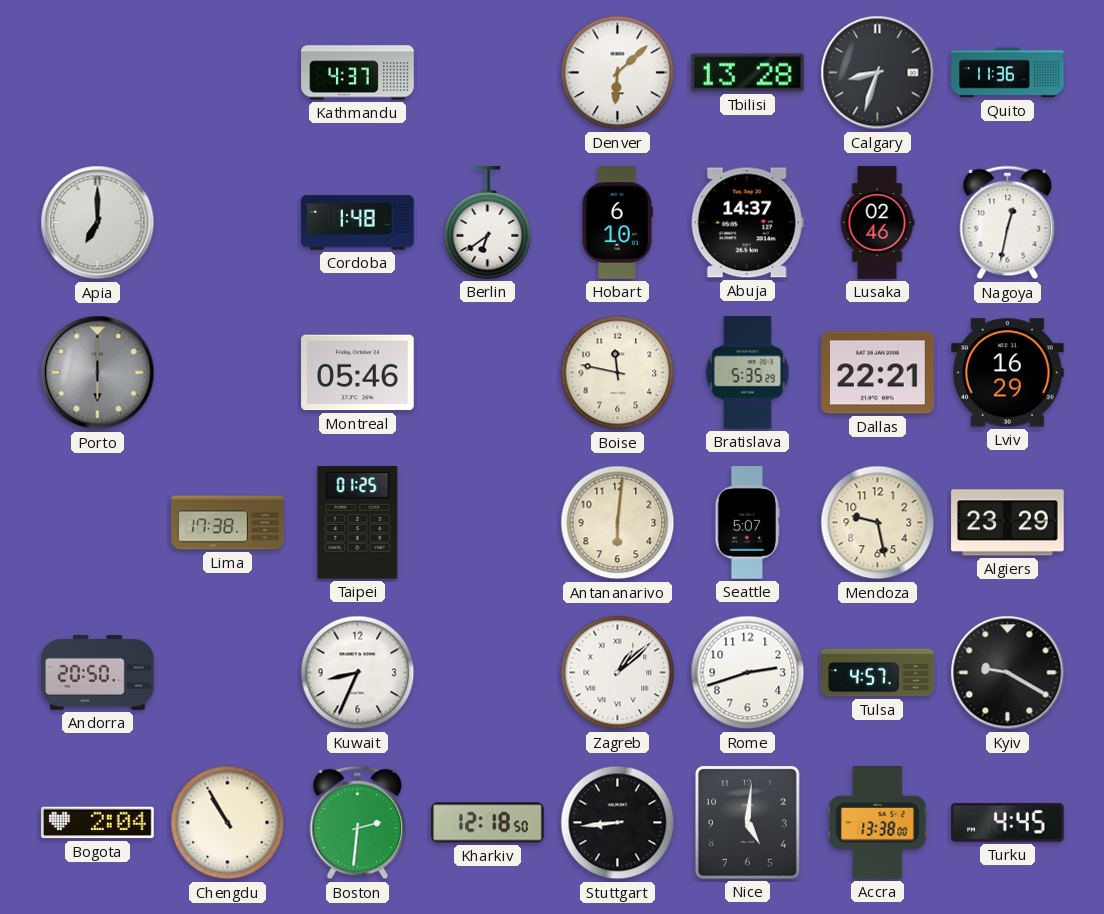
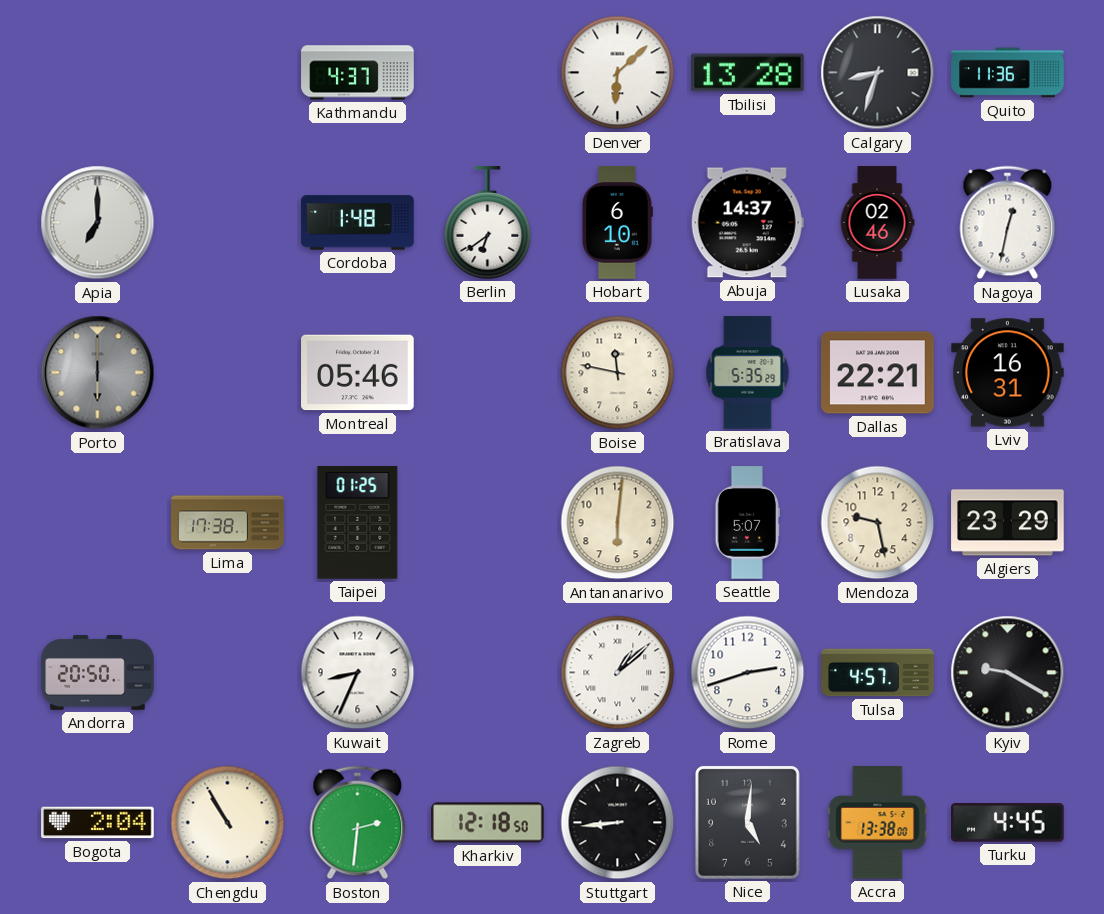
Lviv: 16:29 -> 16:31
